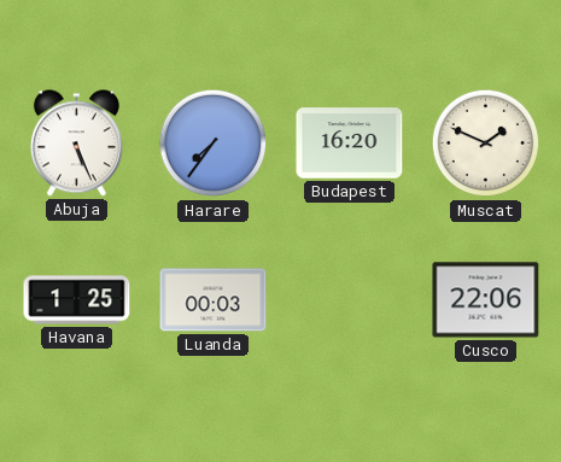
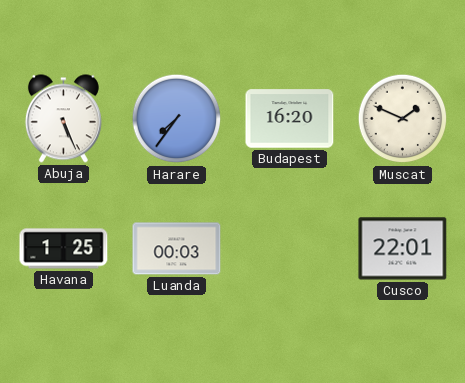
Cusco: 22:06 -> 22:01
